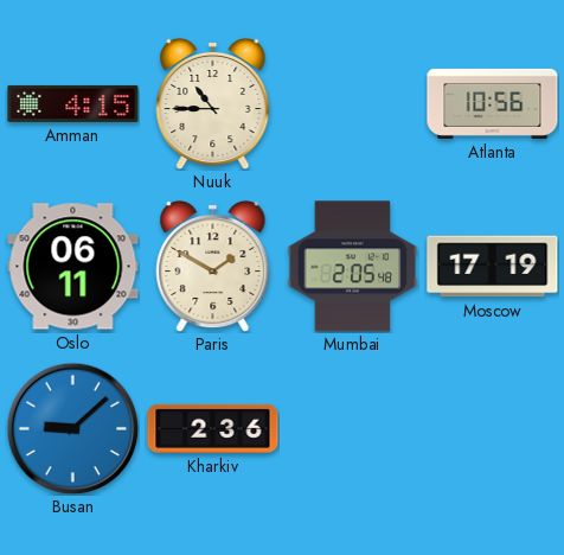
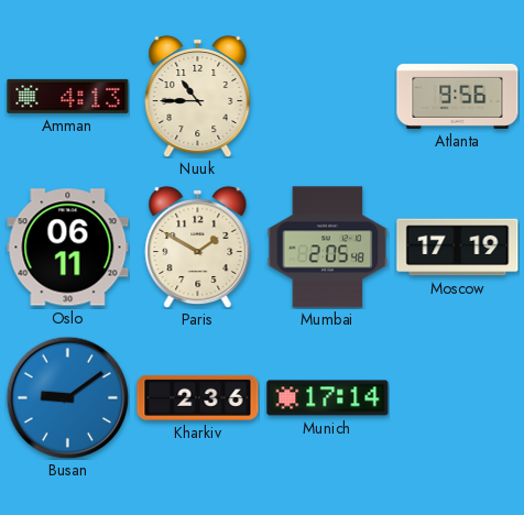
Amman: 4:15 -> 4:13
Atlanta: 10:56 -> 9:56
Busan: 9:08 -> 9:09
Munich: none -> 17:14
